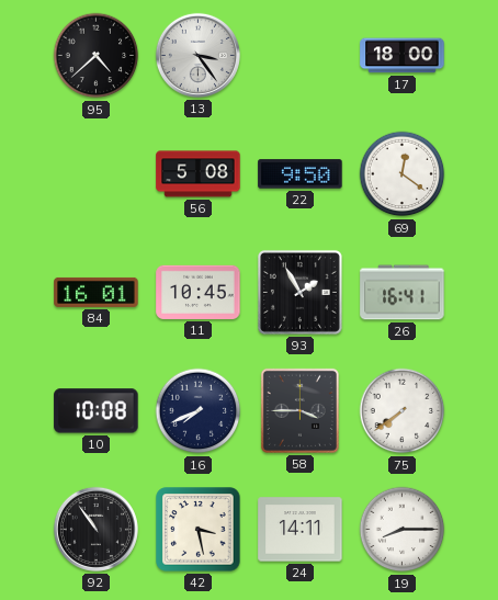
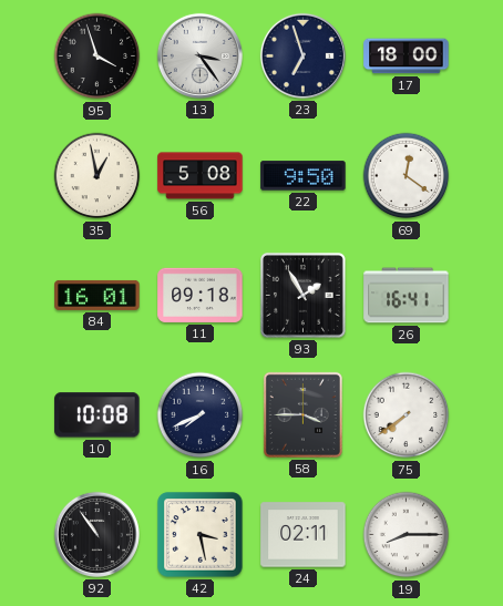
95: 4:38 -> 3:57
23: none -> 6:57
35: none -> 12:58
11: 10:45 -> 09:18
24: 14:11 -> 02:11
